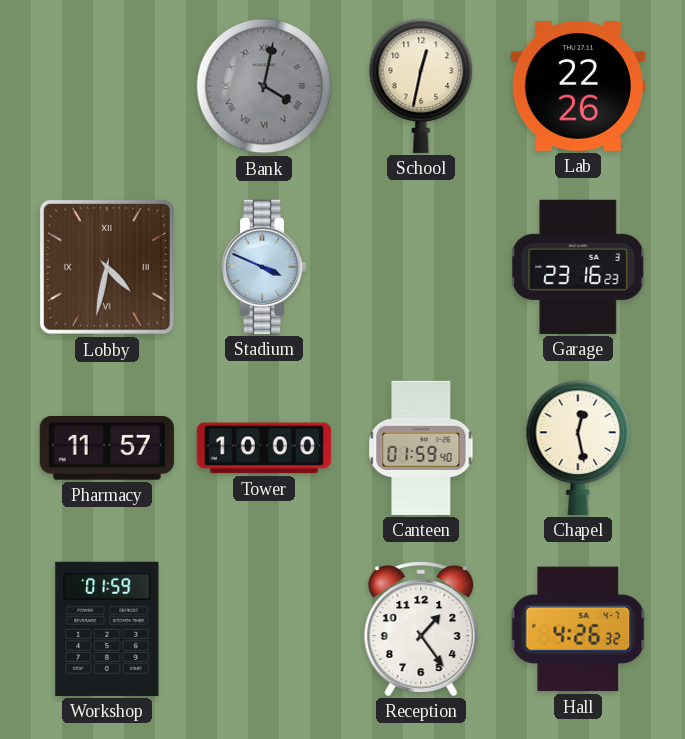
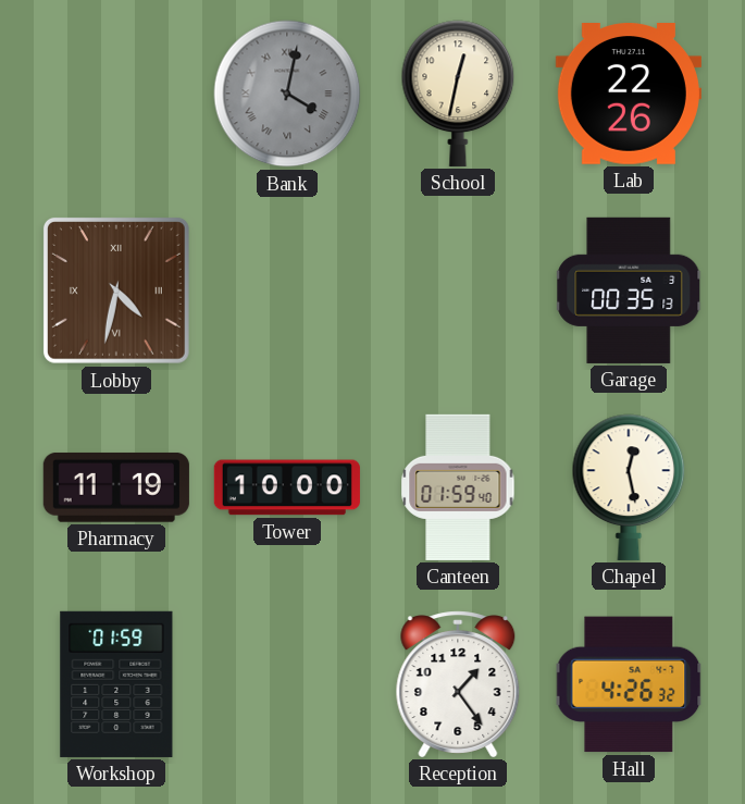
Stadium: 3:49 -> none
Garage: 23:16 -> 00:35
Pharmacy: 11:57 -> 11:19
